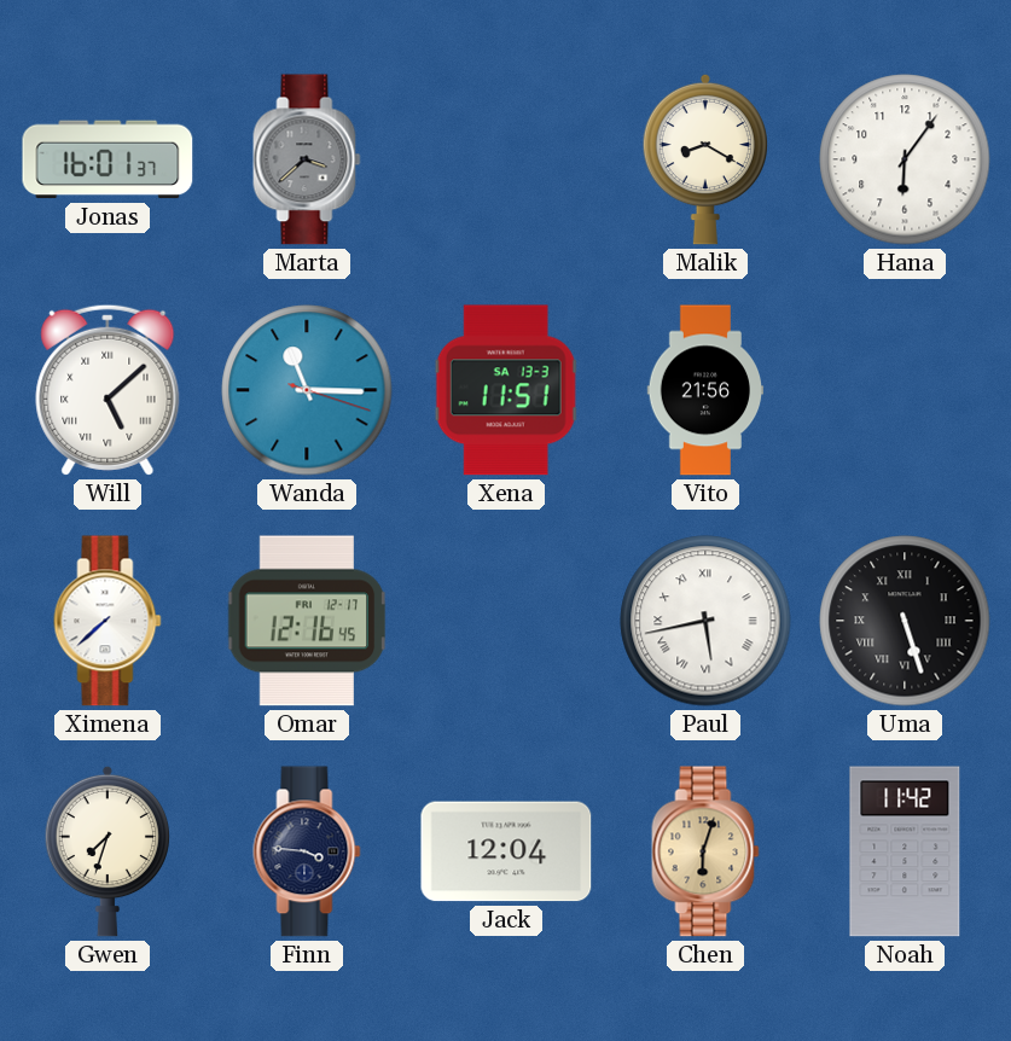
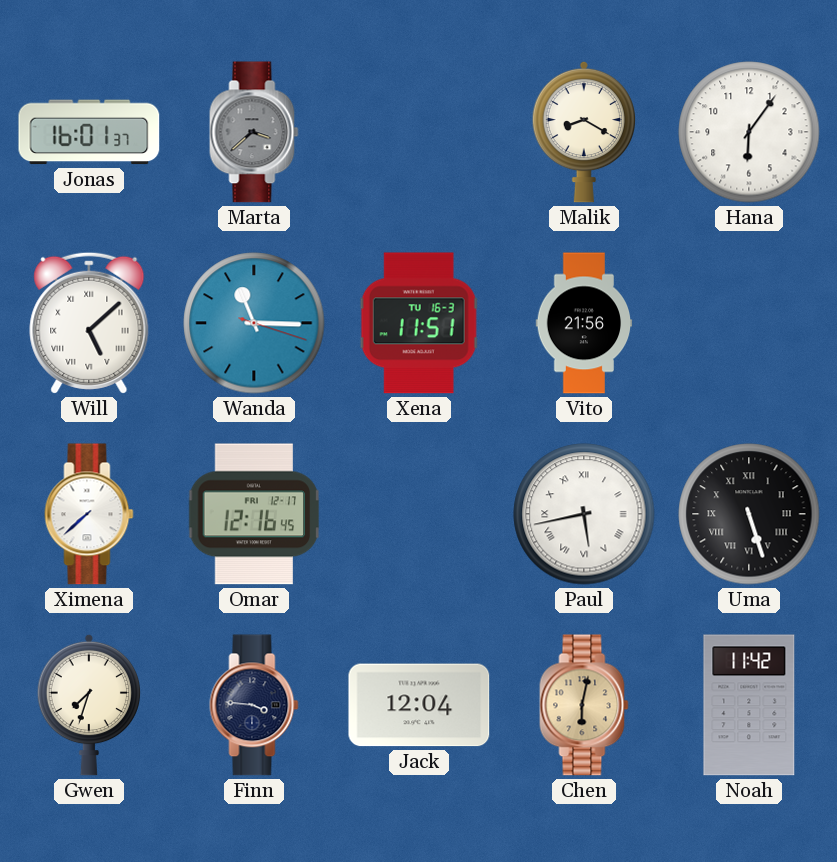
Xena date: SA 13-3 -> TU 16-3
Chen: 6:03 -> 6:02
